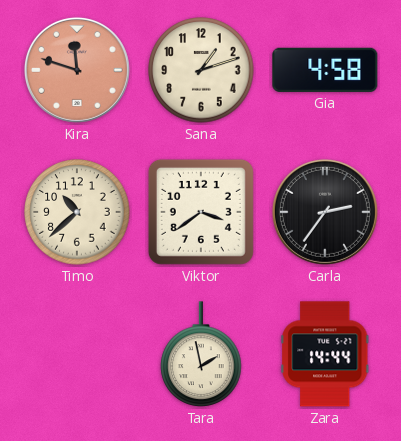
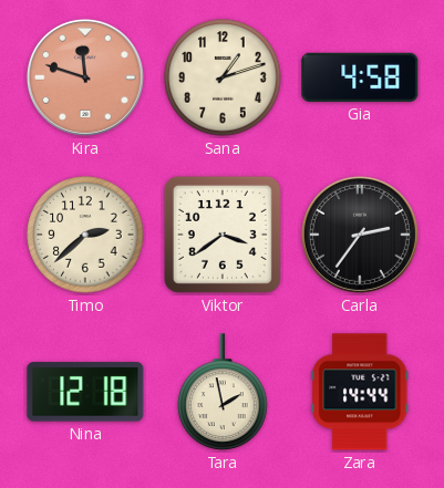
Timo: 10:38 -> 2:38
Nina: none -> 12:18
